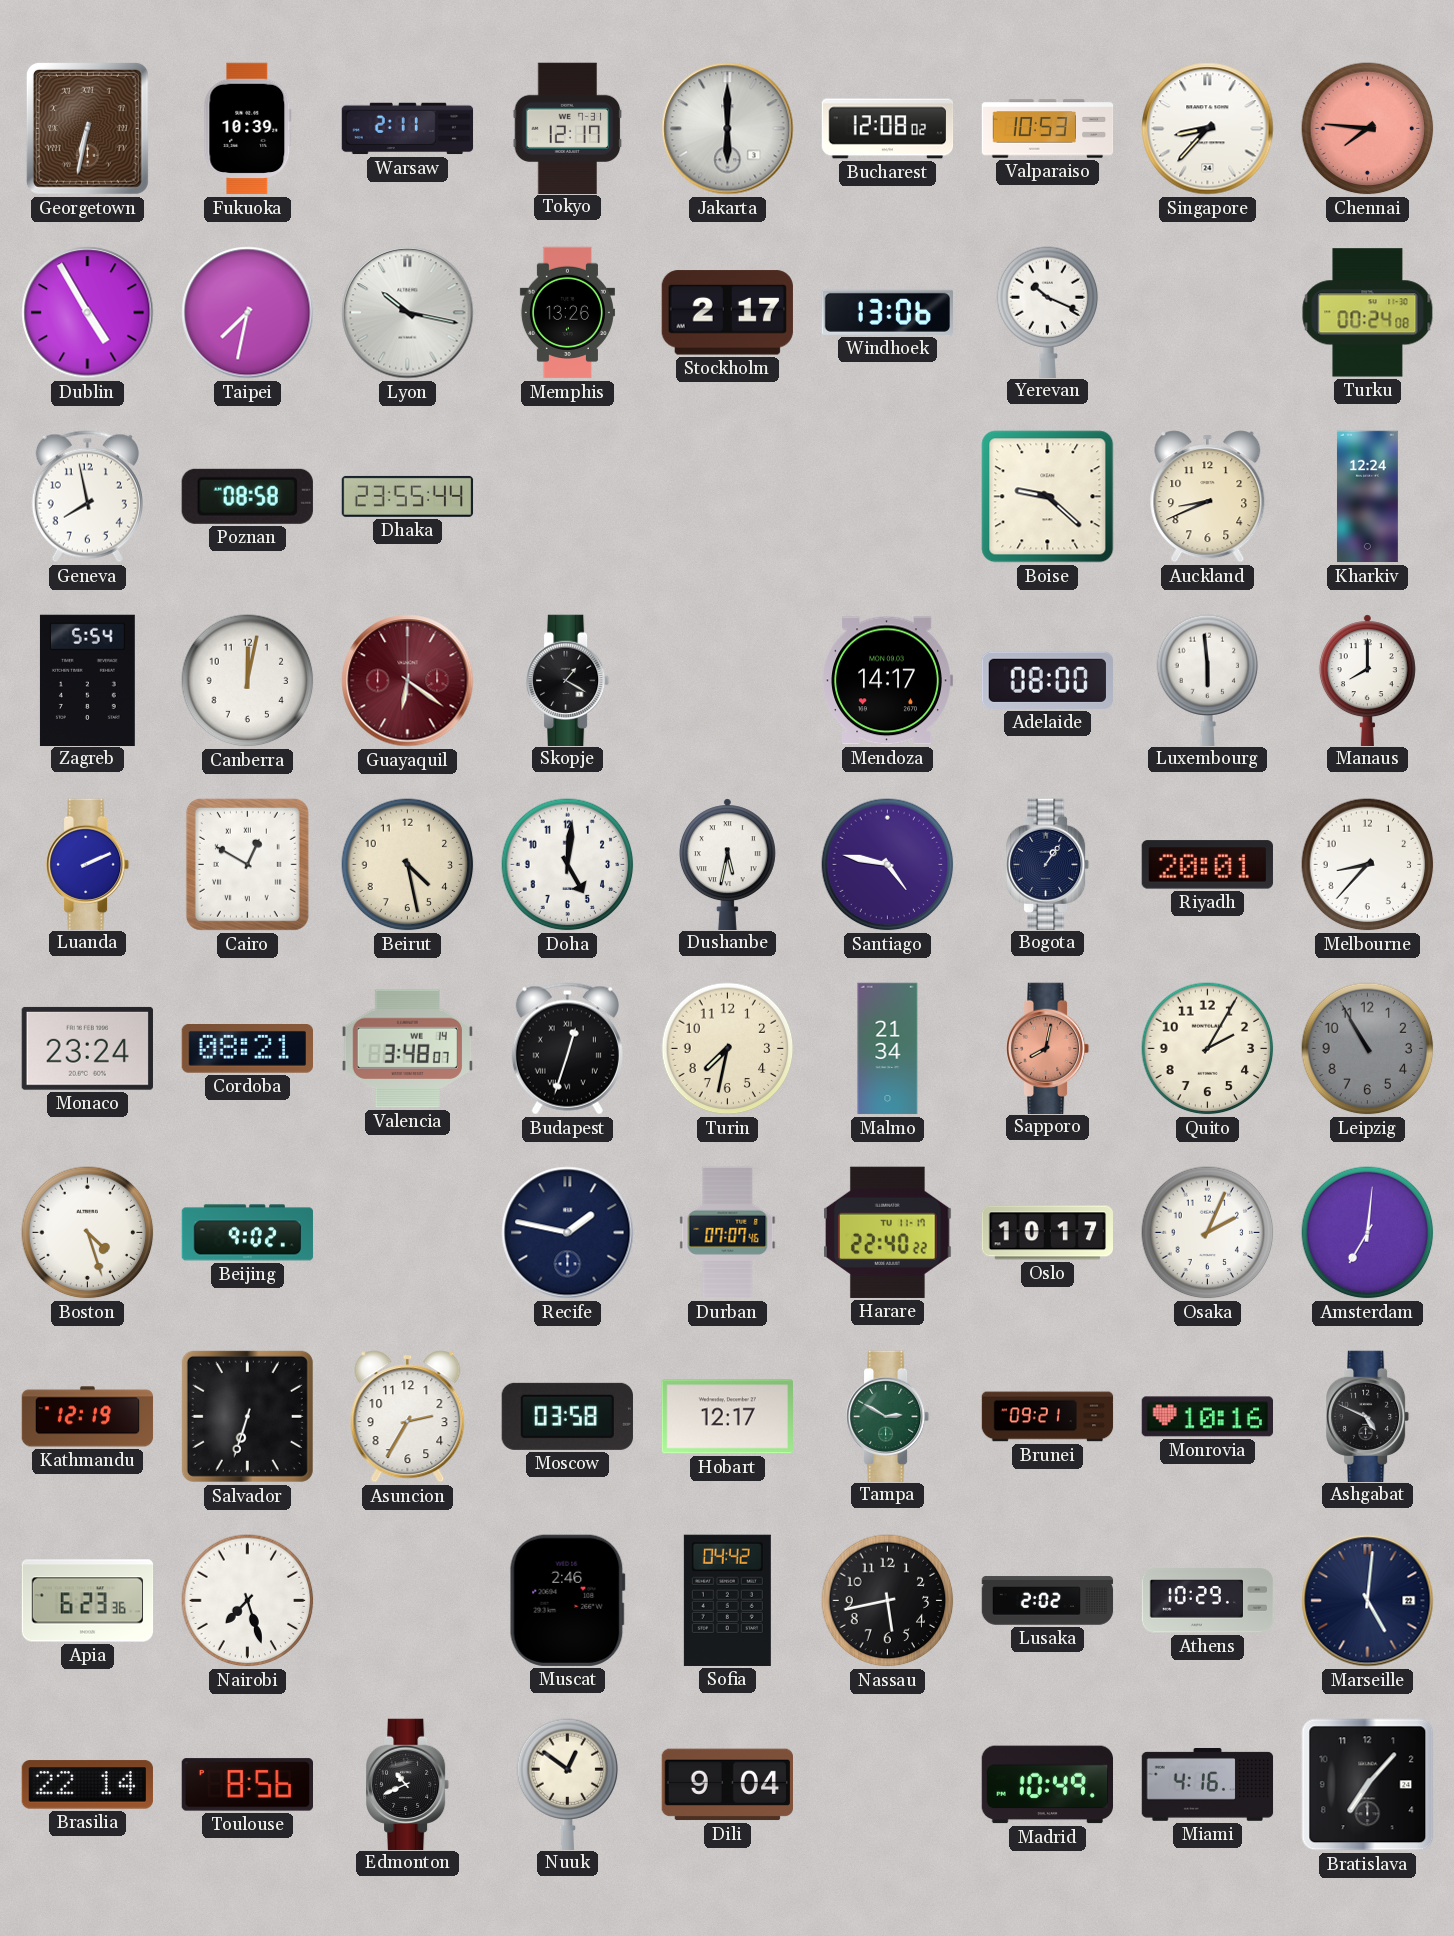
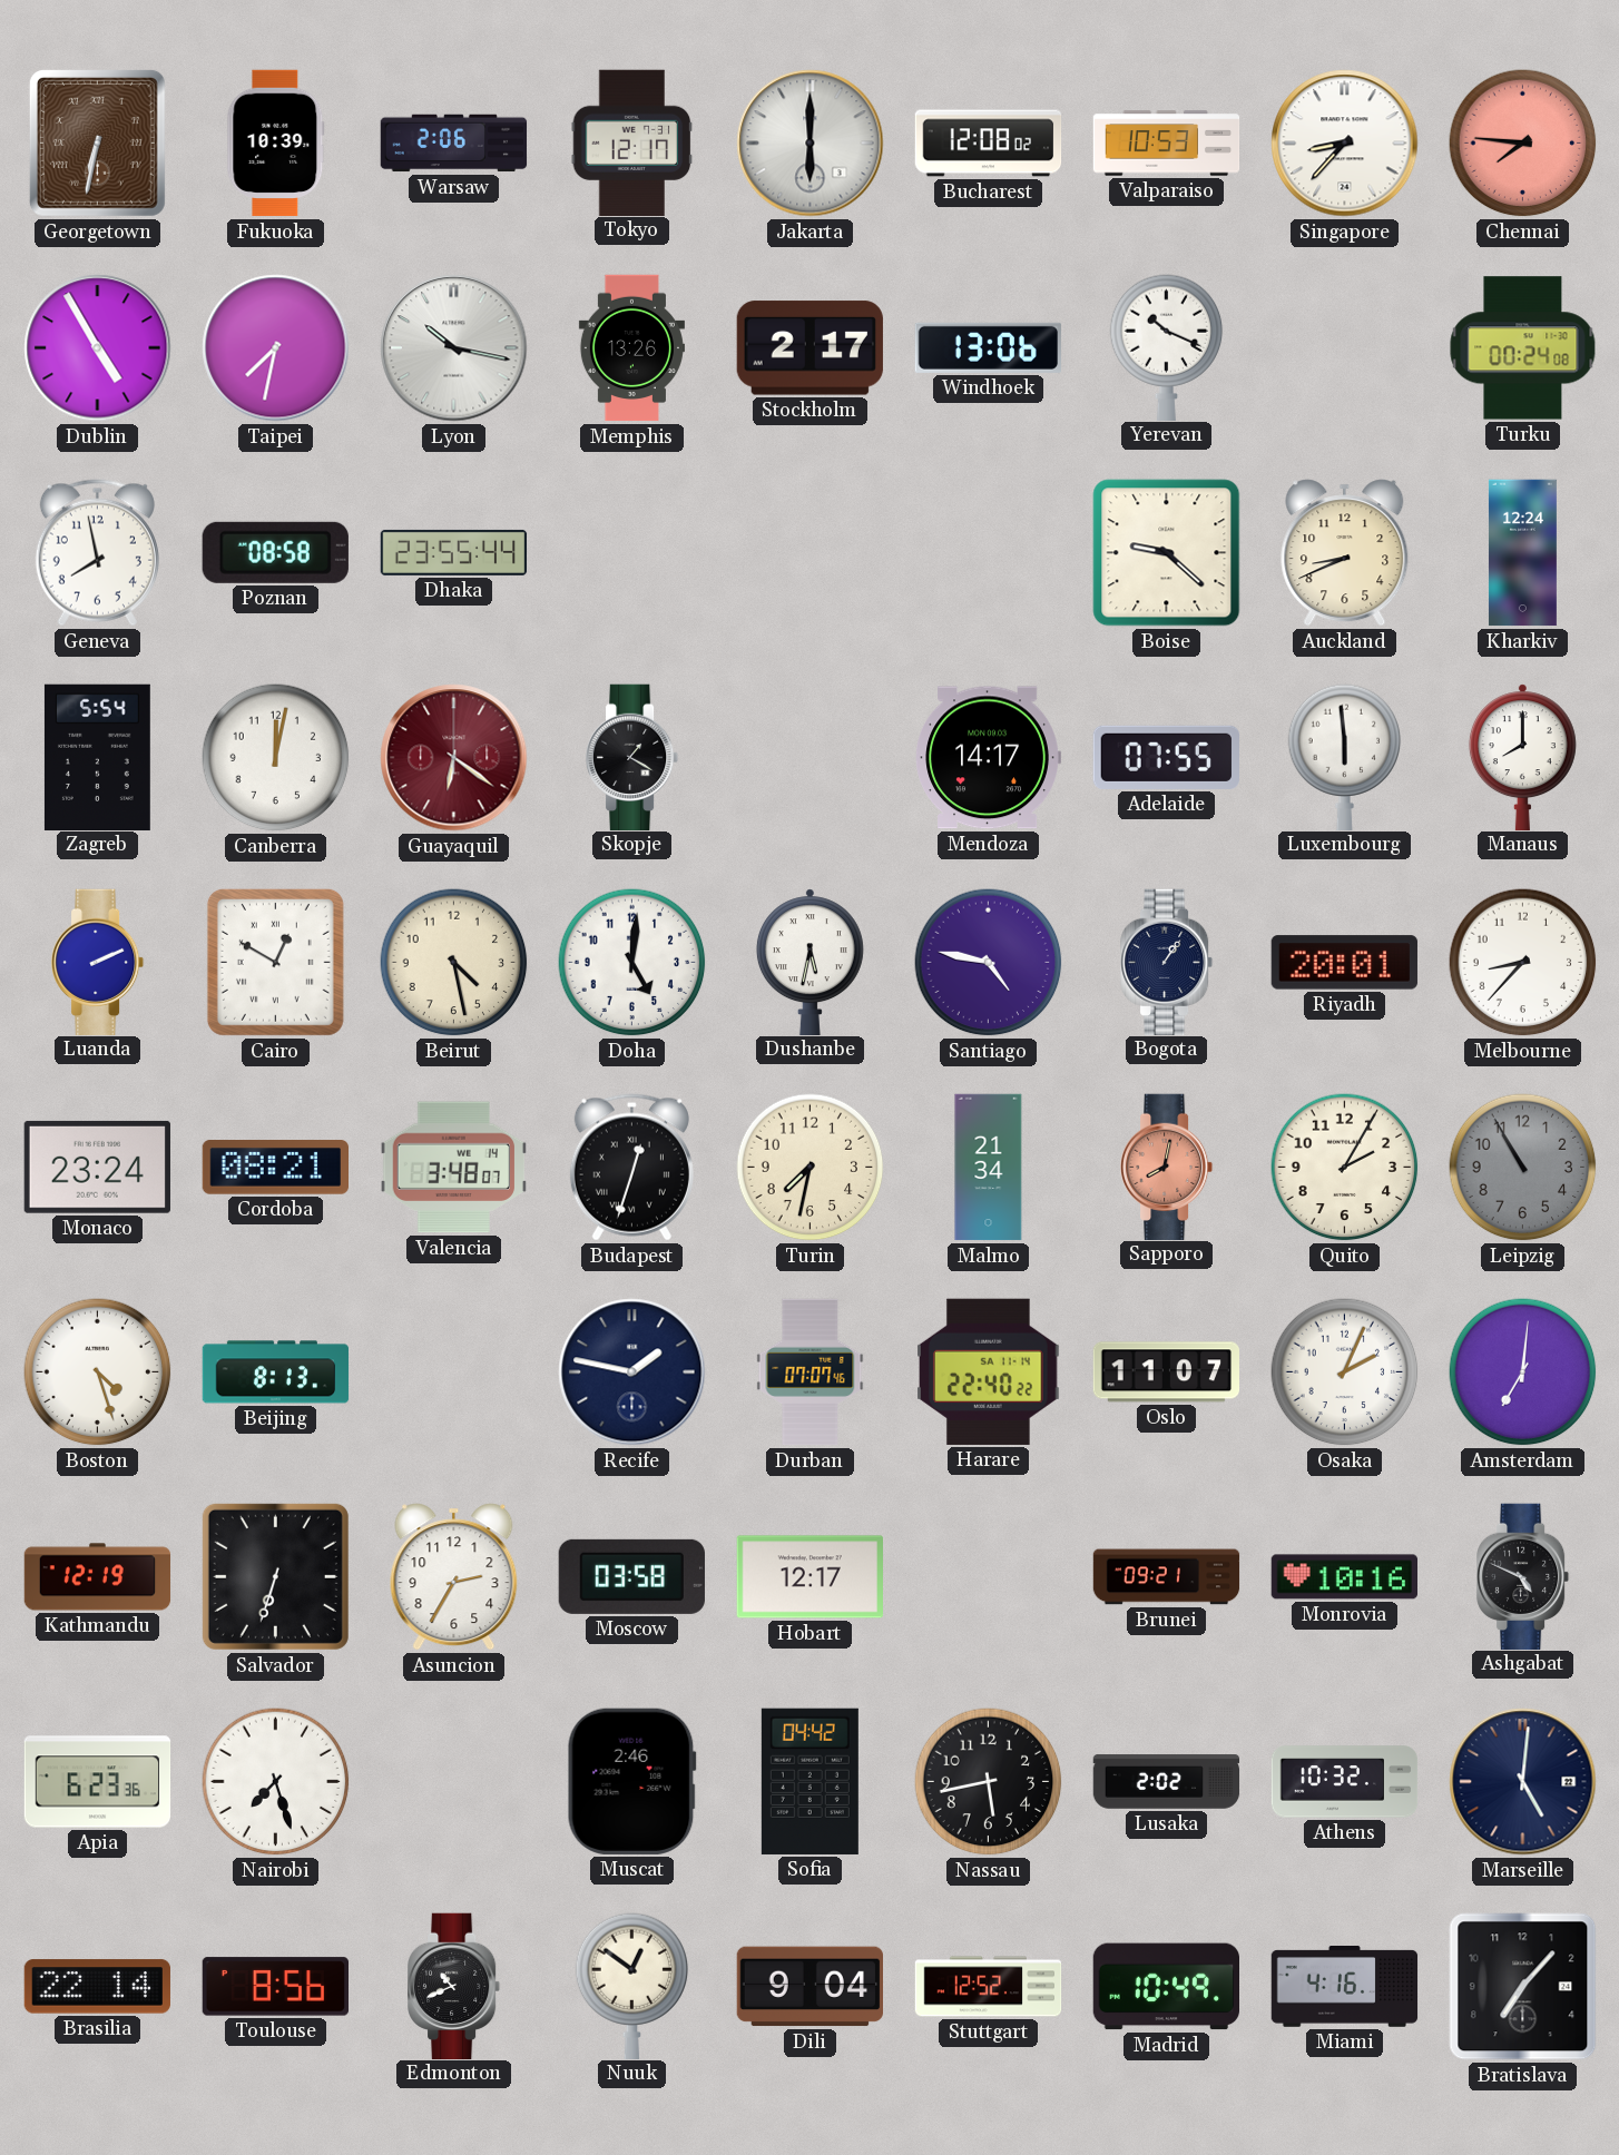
Warsaw: 2:11 -> 2:06
Adelaide: 08:00 -> 07:55
Beijing: 9:02 -> 8:13
Harare date: TU 11-17 -> SA 11-14
Oslo: 10:17 -> 11:07
Tampa: 2:50 -> none
Athens: 10:29 -> 10:32
Stuttgart: none -> 12:52
